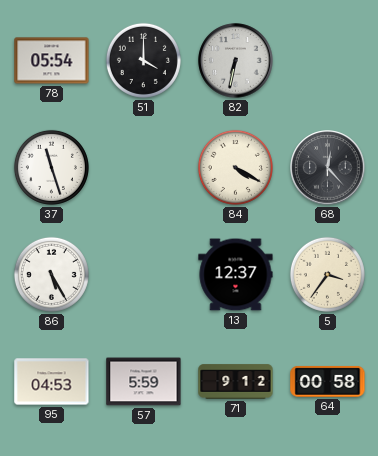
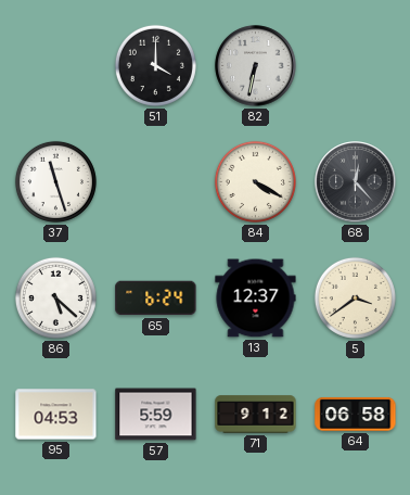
78: 05:54 -> none
86: 5:25 -> 5:22
65: none -> 6:24
5: 3:36 -> 3:39
64: 00:58 -> 06:58
